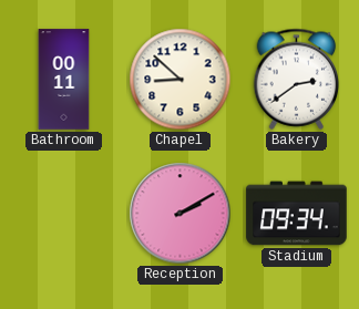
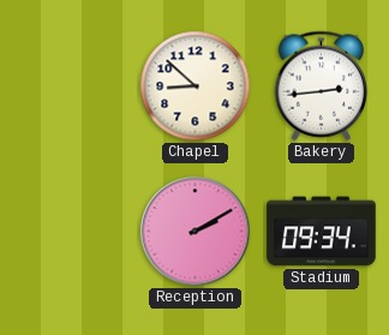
Bathroom: 00:11 -> none
Bakery: 2:39 -> 2:44
